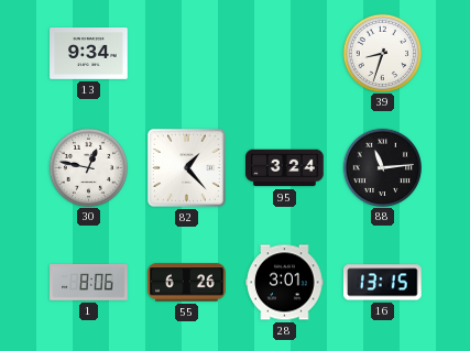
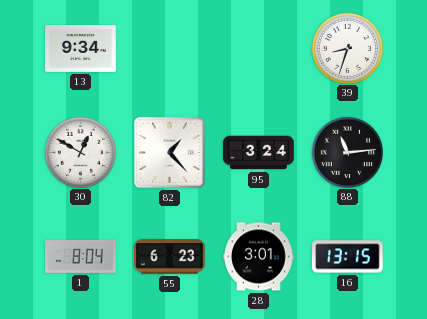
30: 12:47 -> 12:50
1: 8:06 -> 8:04
55: 6:26 -> 6:23
